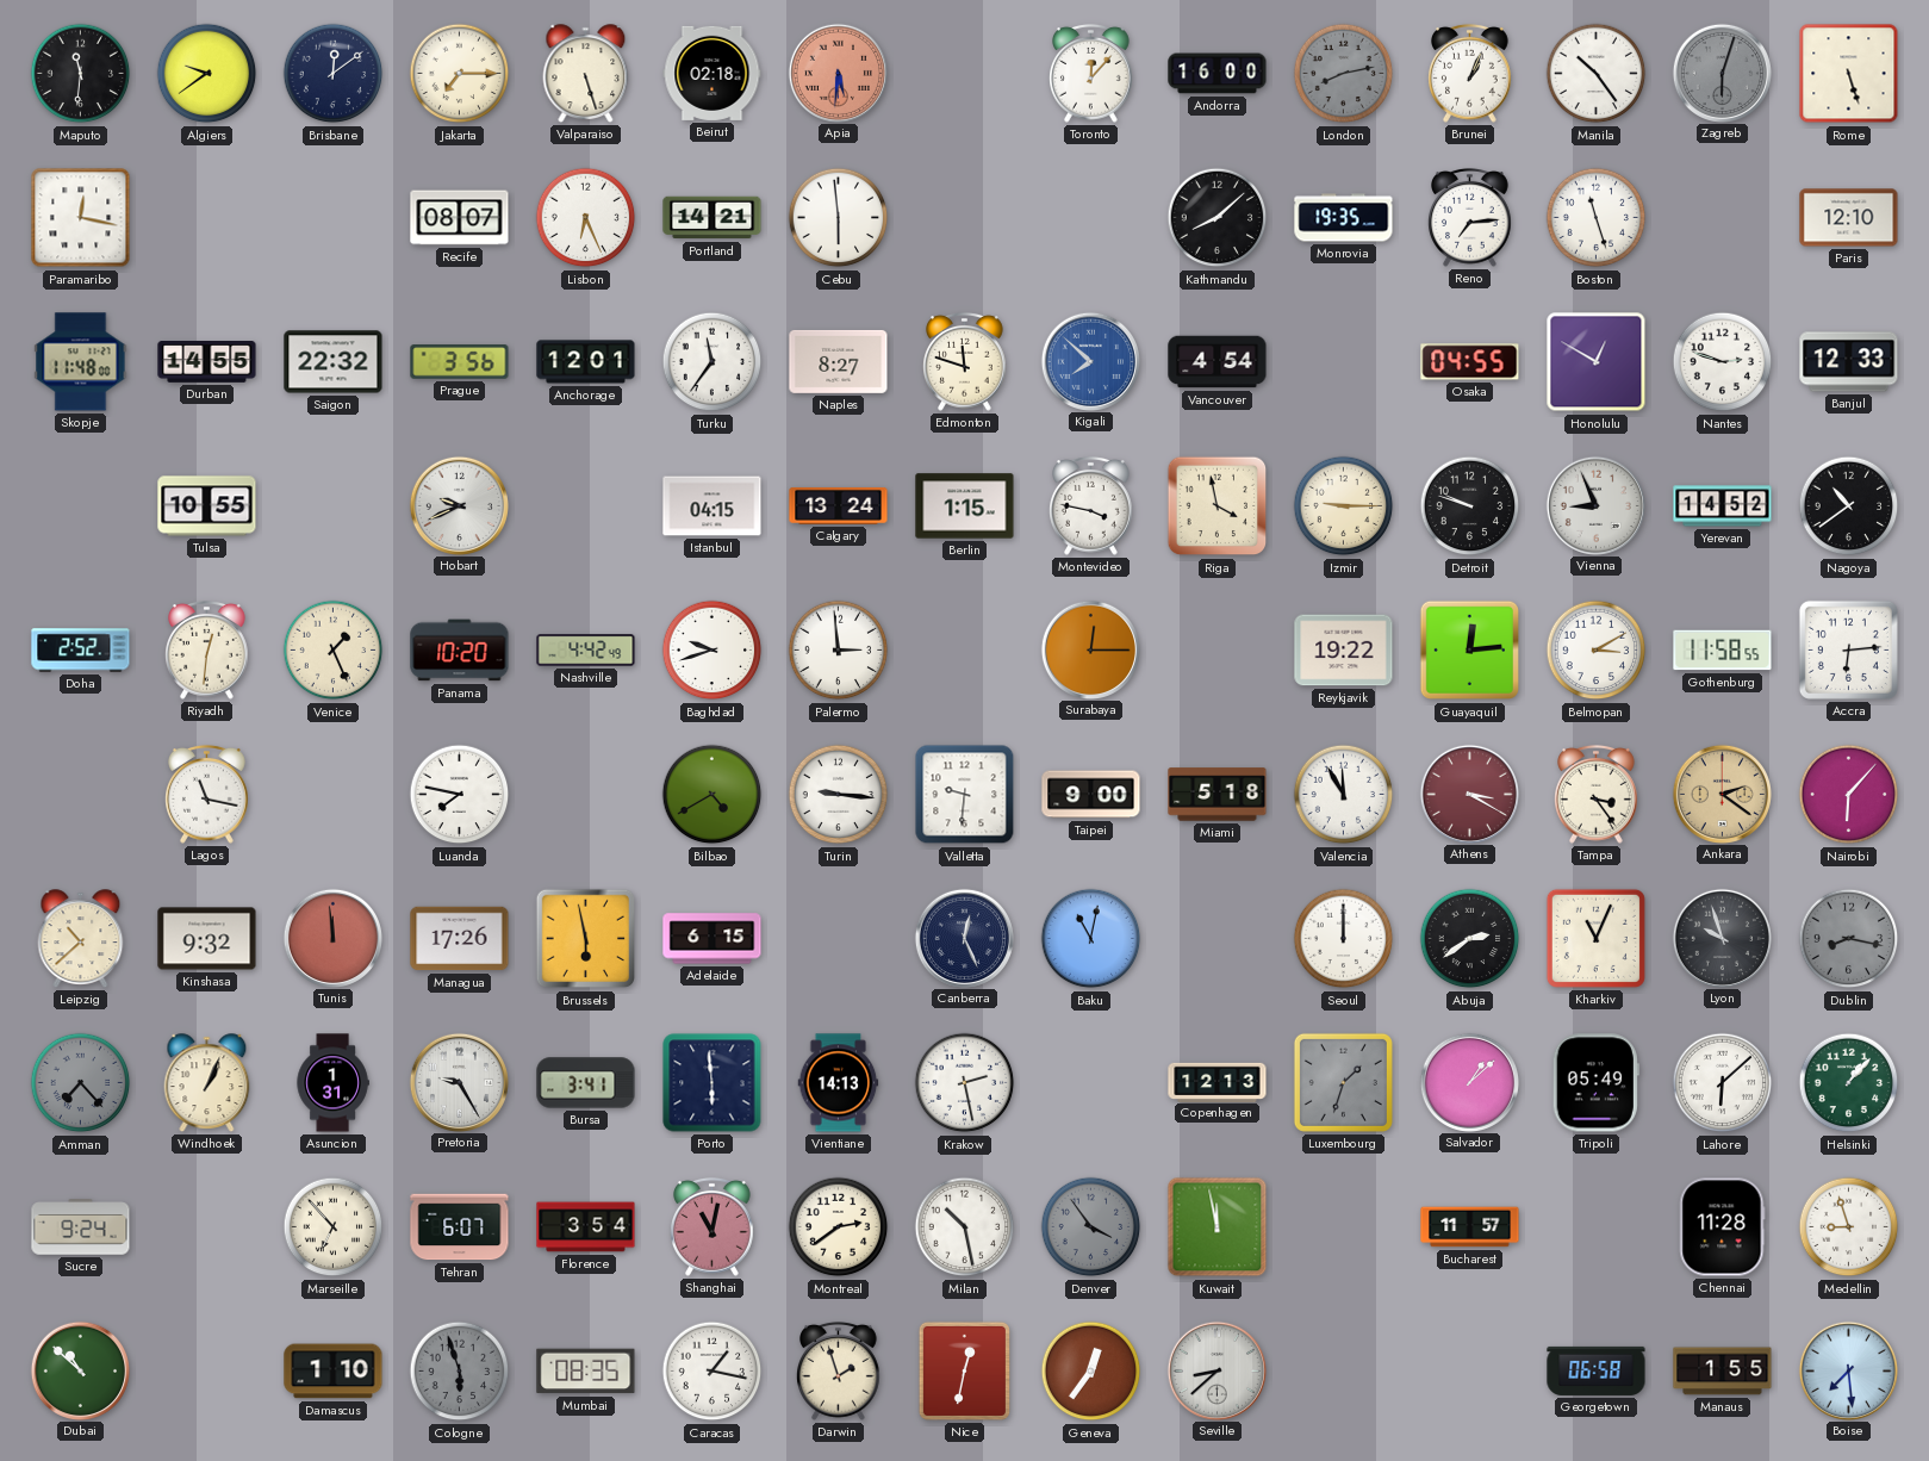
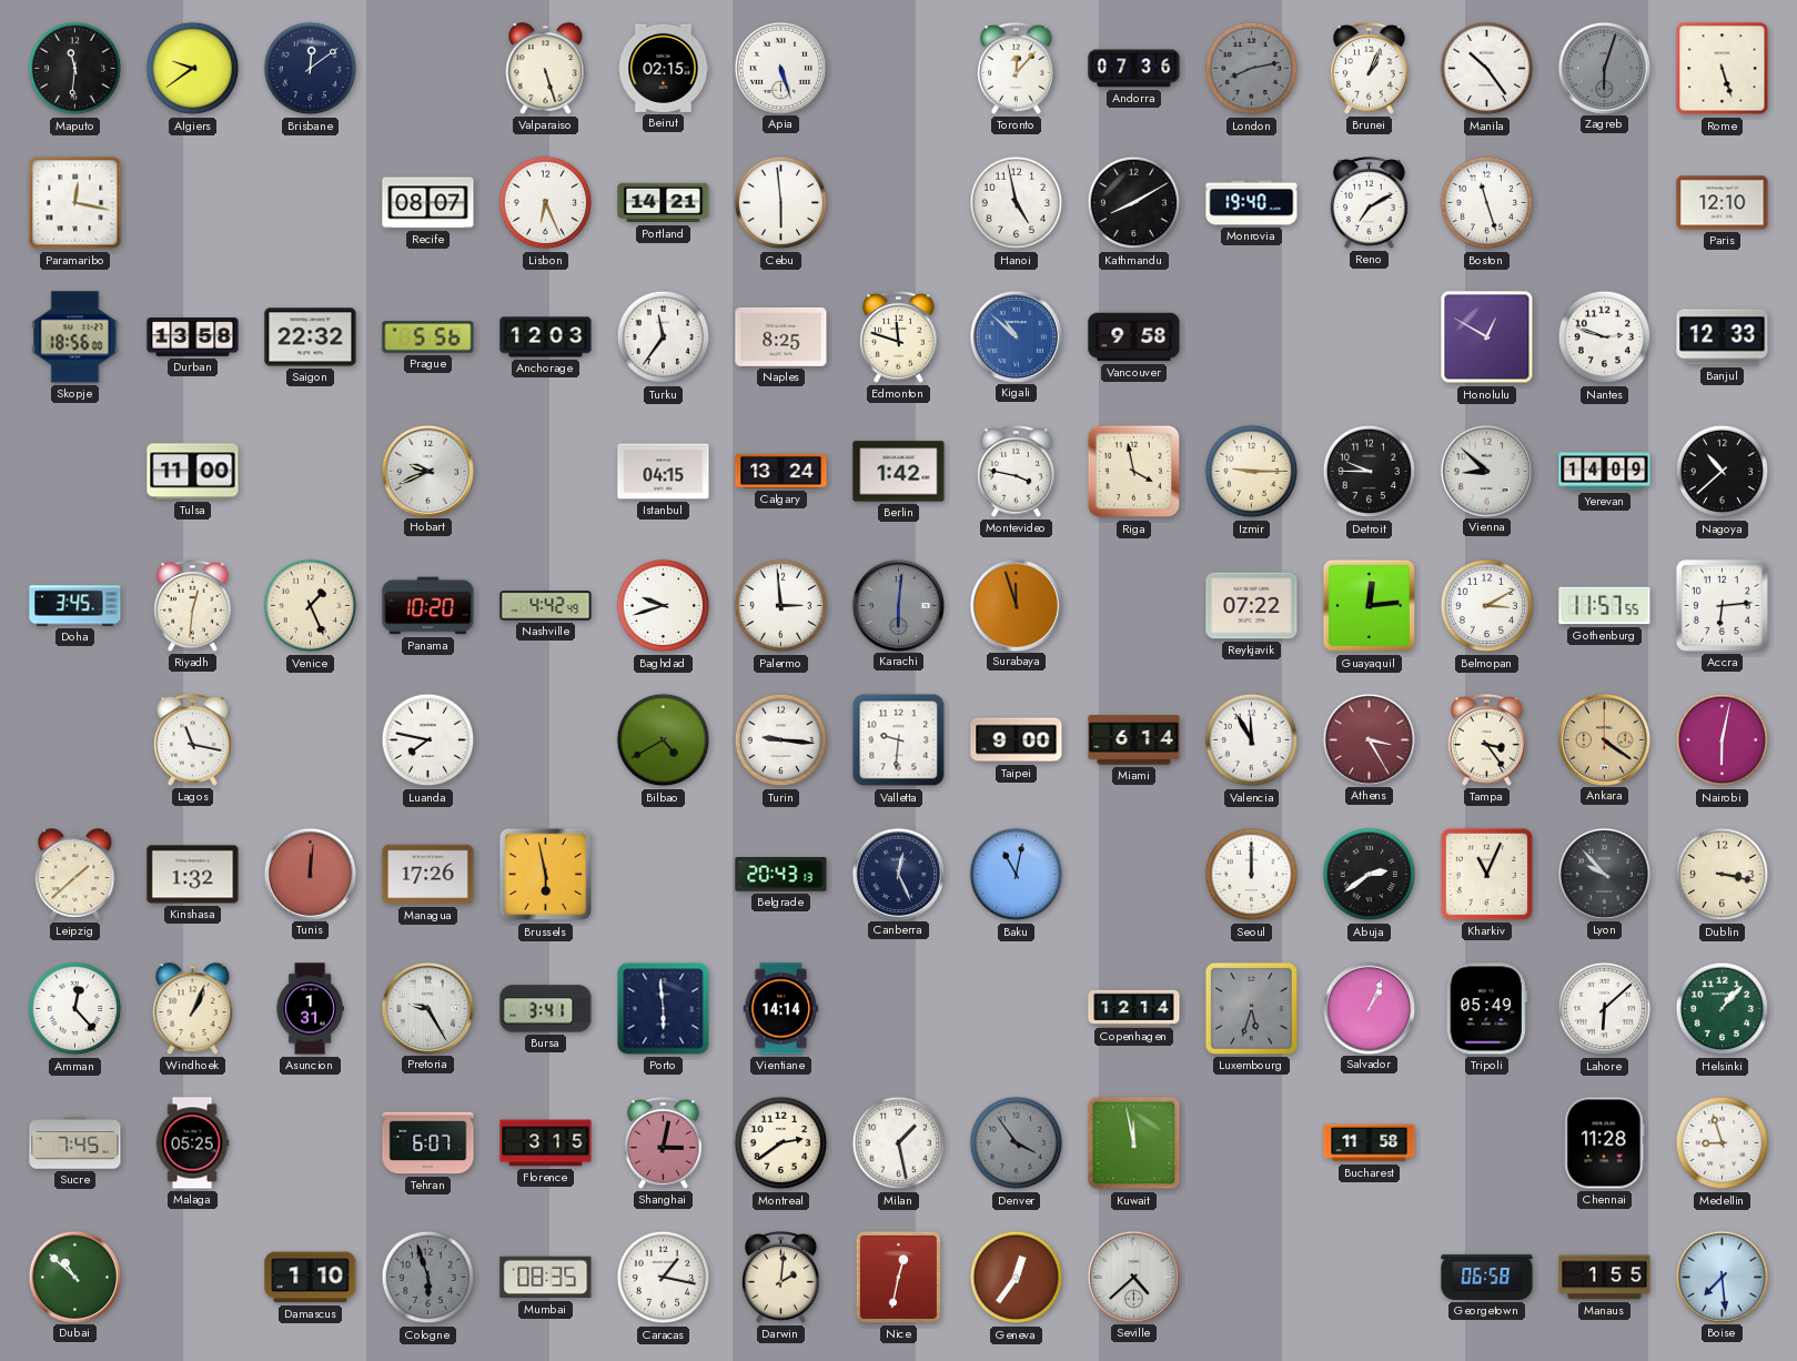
Jakarta: 7:15 -> none
Beirut: 02:18 -> 02:15
Apia: 5:31 -> 5:27
Apia dial: salmon -> white
Andorra: 16:00 -> 07:36
Hanoi: none -> 4:58
Kathmandu: 8:08 -> 8:10
Monrovia: 19:35 -> 19:40
Reno: 7:14 -> 7:10
Skopje: 11:48 -> 18:56
Durban: 14:55 -> 13:58
Prague: 3:56 -> 5:56
Anchorage: 12:01 -> 12:03
Naples: 8:27 -> 8:25
Kigali: 7:52 -> 10:52
Vancouver: 4:54 -> 9:58
Osaka: 04:55 -> none
Tulsa: 10:55 -> 11:00
Berlin: 1:15 -> 1:42
Detroit: 9:48 -> 9:45
Vienna: 8:56 -> 8:52
Yerevan: 14:52 -> 14:09
Nagoya: 10:39 -> 10:38
Doha: 2:52 -> 3:45
Karachi: none -> 6:01
Surabaya: 12:15 -> 11:57
Reykjavik: 19:22 -> 07:22
Gothenburg: 11:58 -> 11:57
Miami: 5:18 -> 6:14
Athens: 3:20 -> 3:25
Ankara: 2:21 -> 4:21
Nairobi: 6:07 -> 6:02
Leipzig: 10:38 -> 1:38
Kinshasa: 9:32 -> 1:32
Tunis: 11:59 -> 12:01
Adelaide: 6:15 -> none
Belgrade: none -> 20:43
Lyon: 9:57 -> 9:53
Dublin: 8:17 -> 3:17
Dublin dial: grey -> cream
Amman: 7:23 -> 12:23
Amman dial: grey -> white
Vientiane: 14:13 -> 14:14
Krakow: 2:28 -> none
Copenhagen: 12:13 -> 12:14
Luxembourg: 1:33 -> 5:33
Salvador: 1:08 -> 1:04
Sucre: 9:24 -> 7:45
Malaga: none -> 05:25
Marseille: 6:53 -> none
Florence: 3:54 -> 3:15
Shanghai: 11:02 -> 3:02
Milan: 10:28 -> 1:28
Bucharest: 11:57 -> 11:58
Darwin: 1:57 -> 2:01
Seville: 8:38 -> 4:38
